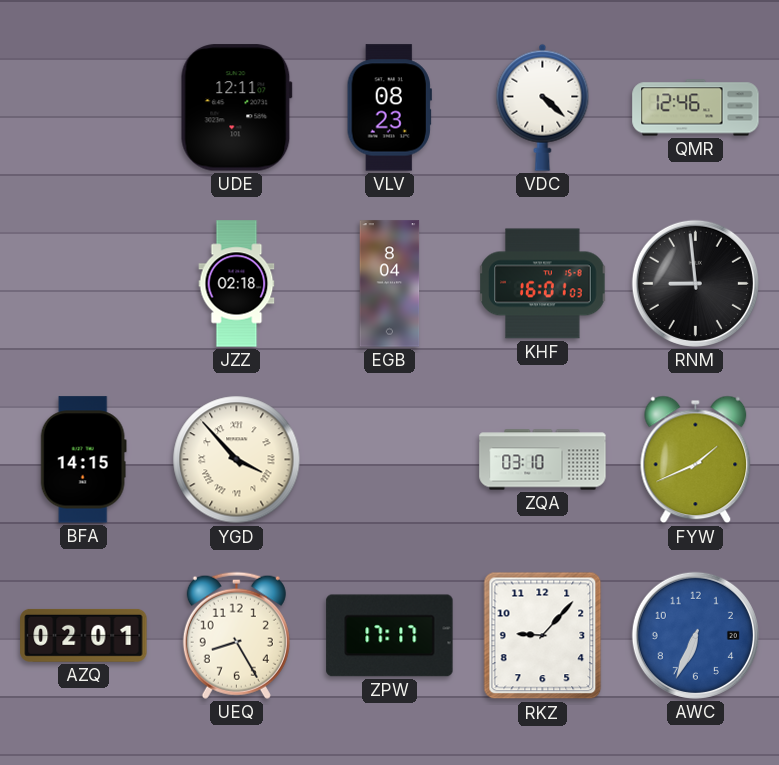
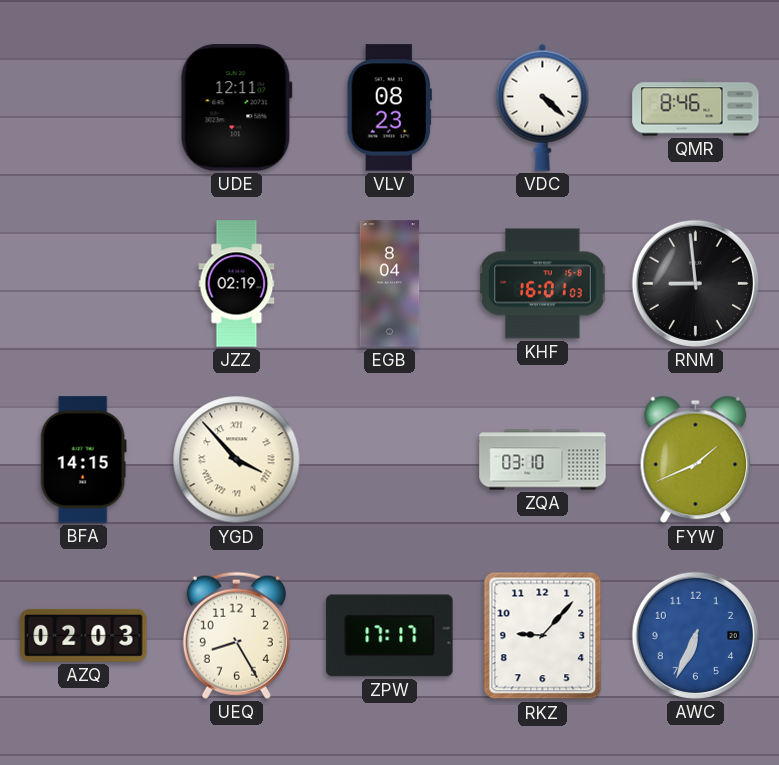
QMR: 12:46 -> 8:46
JZZ: 02:18 -> 02:19
AZQ: 02:01 -> 02:03
